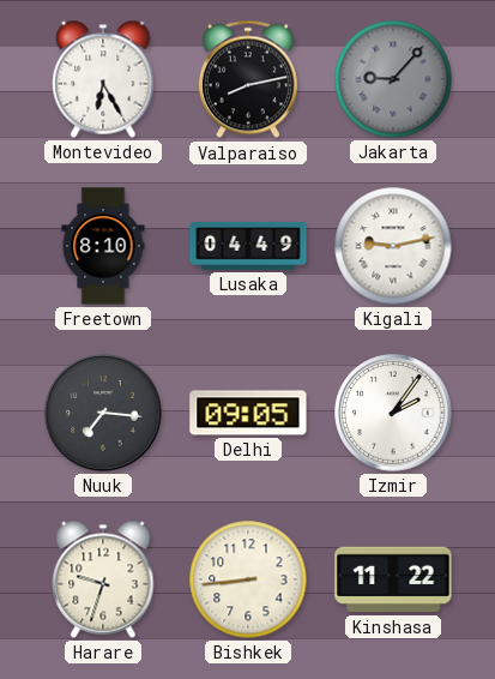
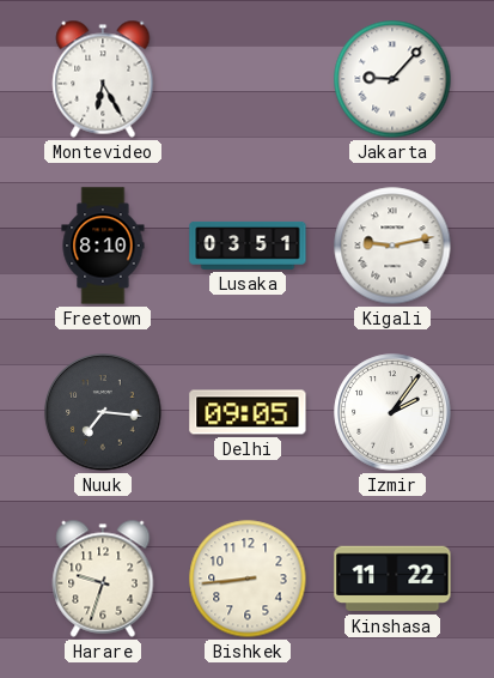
Valparaiso: 8:13 -> none
Jakarta dial: grey -> white
Lusaka: 04:49 -> 03:51
